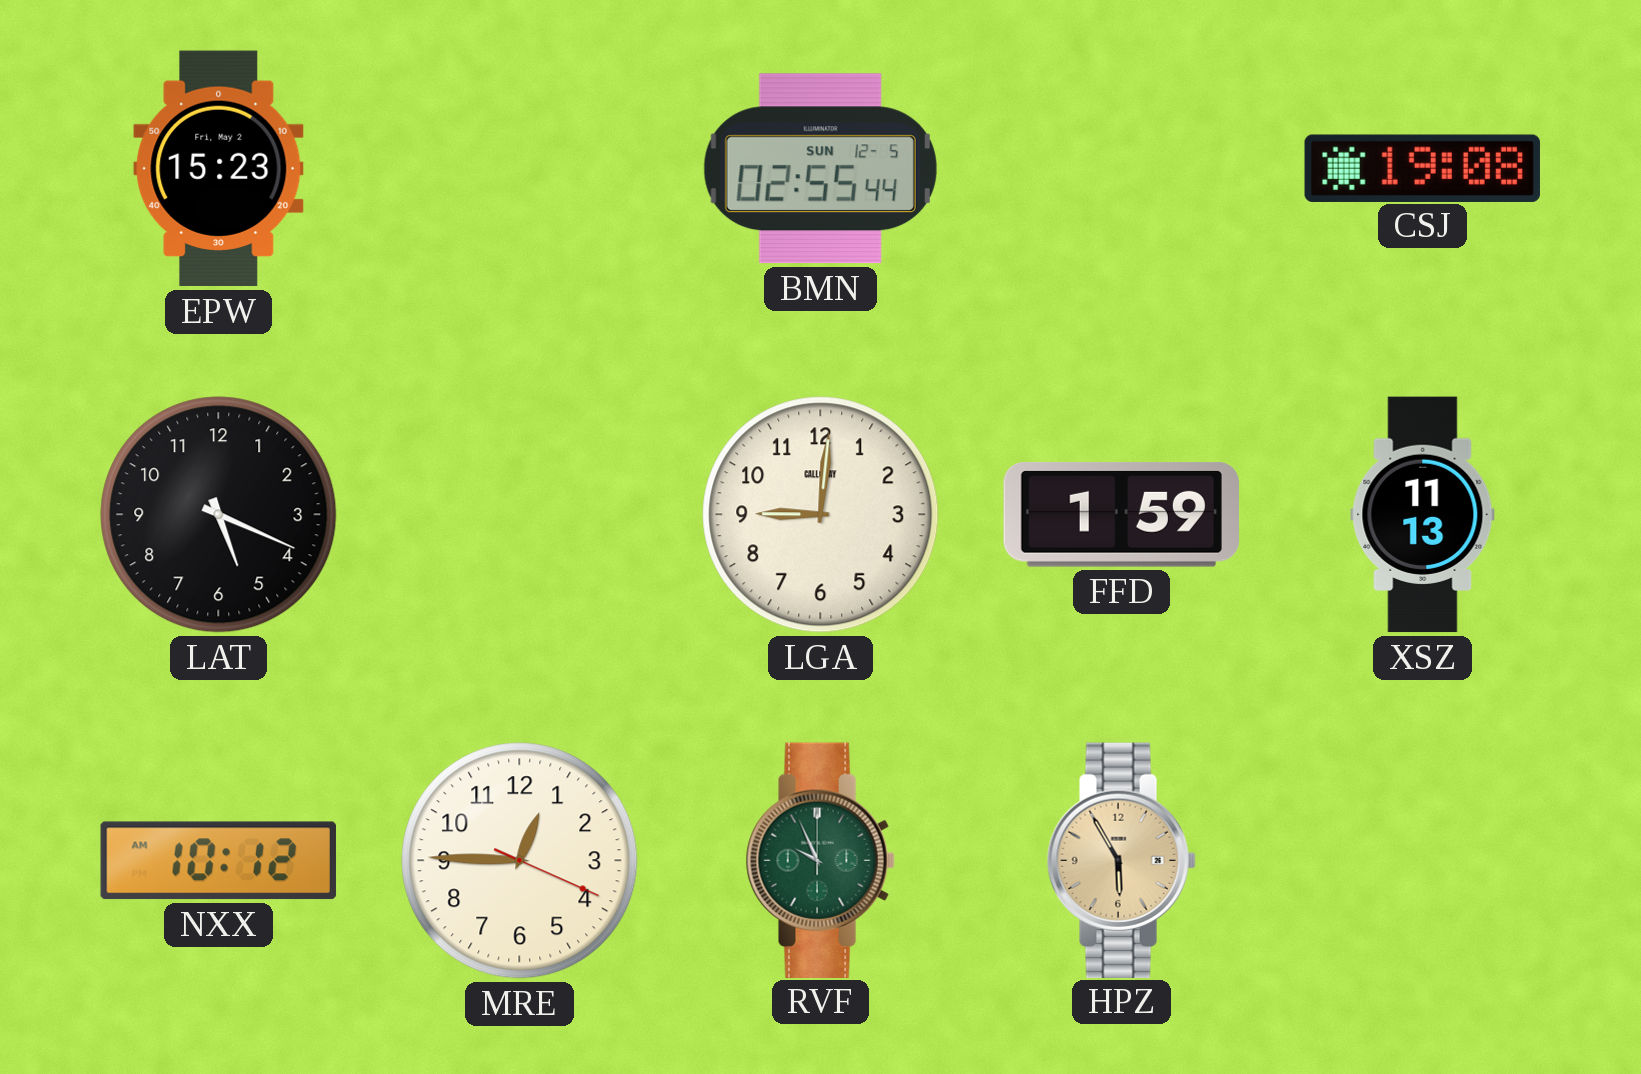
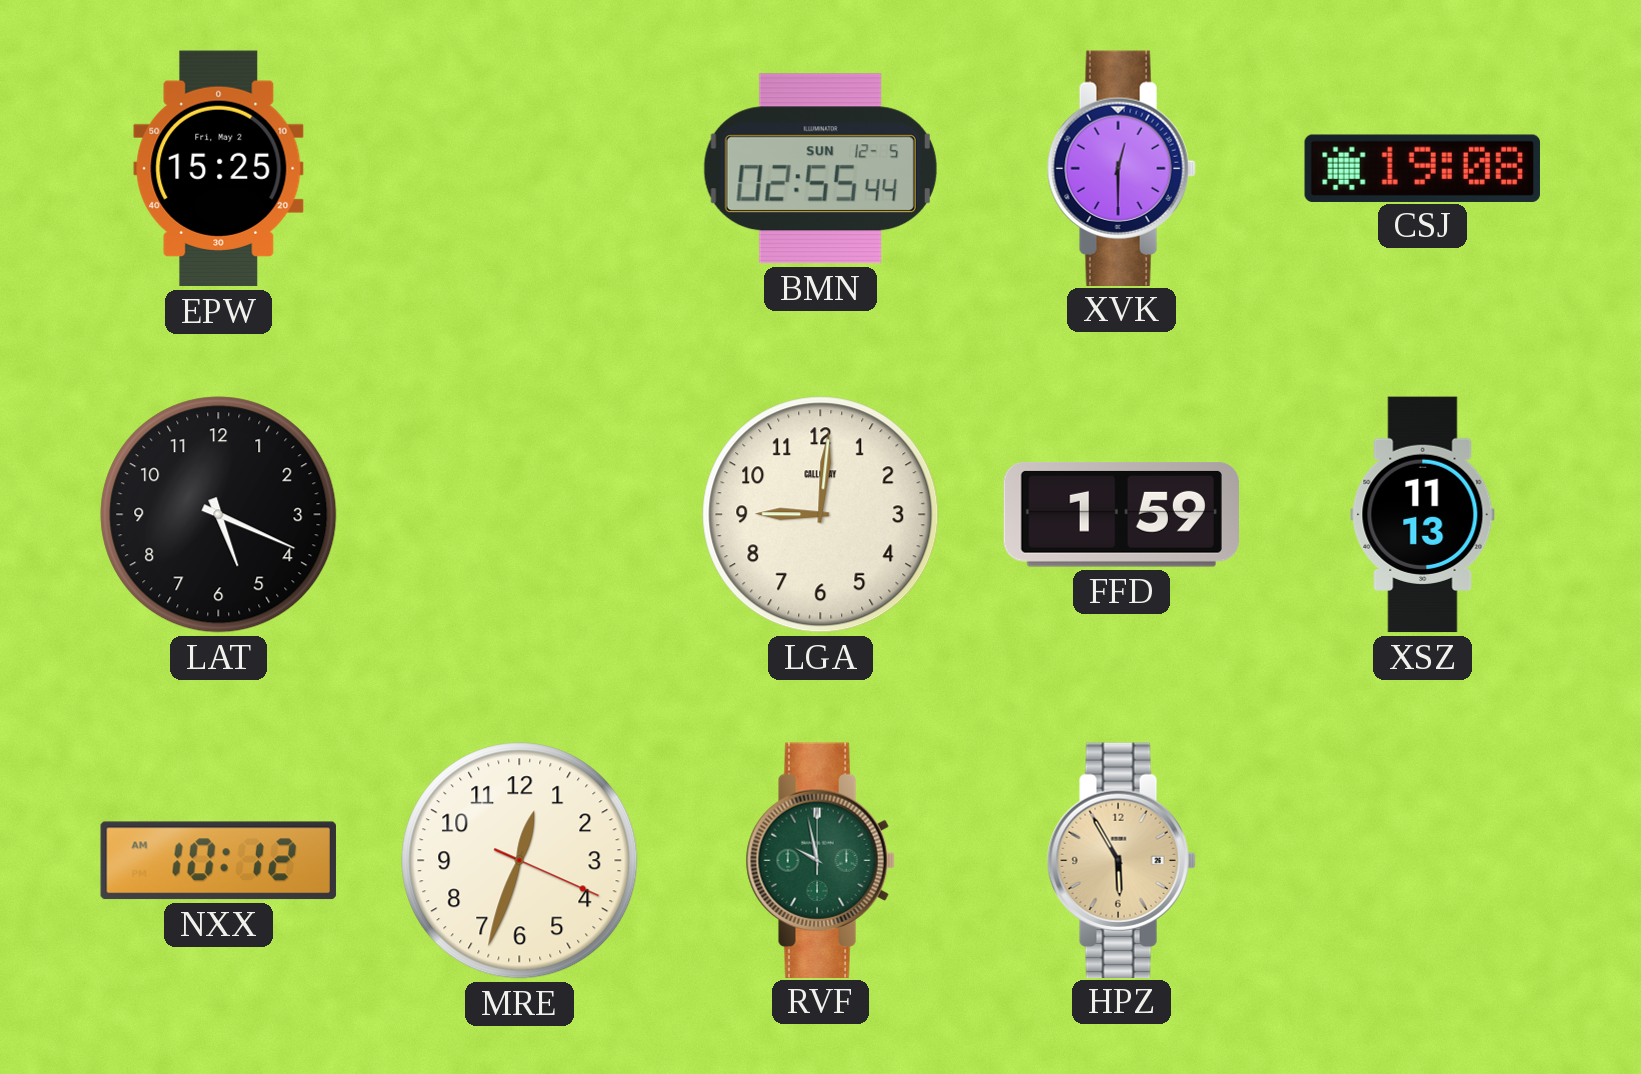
EPW: 15:23 -> 15:25
XVK: none -> 12:30
MRE: 12:45 -> 12:33
RVF: 9:56 -> 9:58
